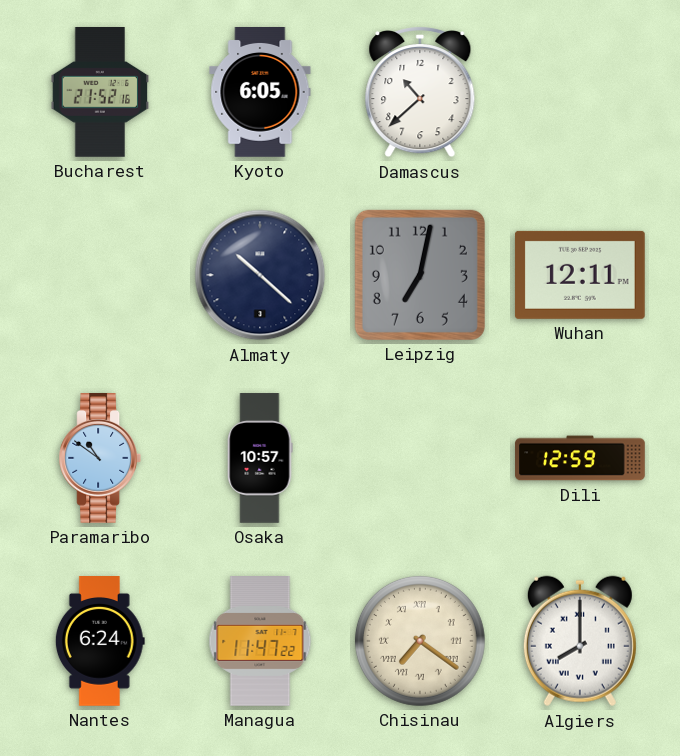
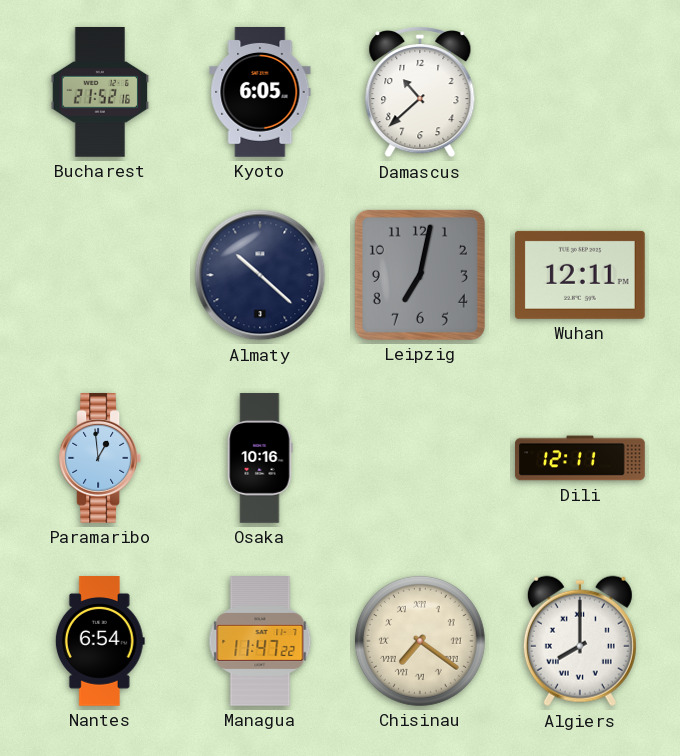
Paramaribo: 10:51 -> 12:59
Osaka: 10:57 -> 10:16
Dili: 12:59 -> 12:11
Nantes: 6:24 -> 6:54
